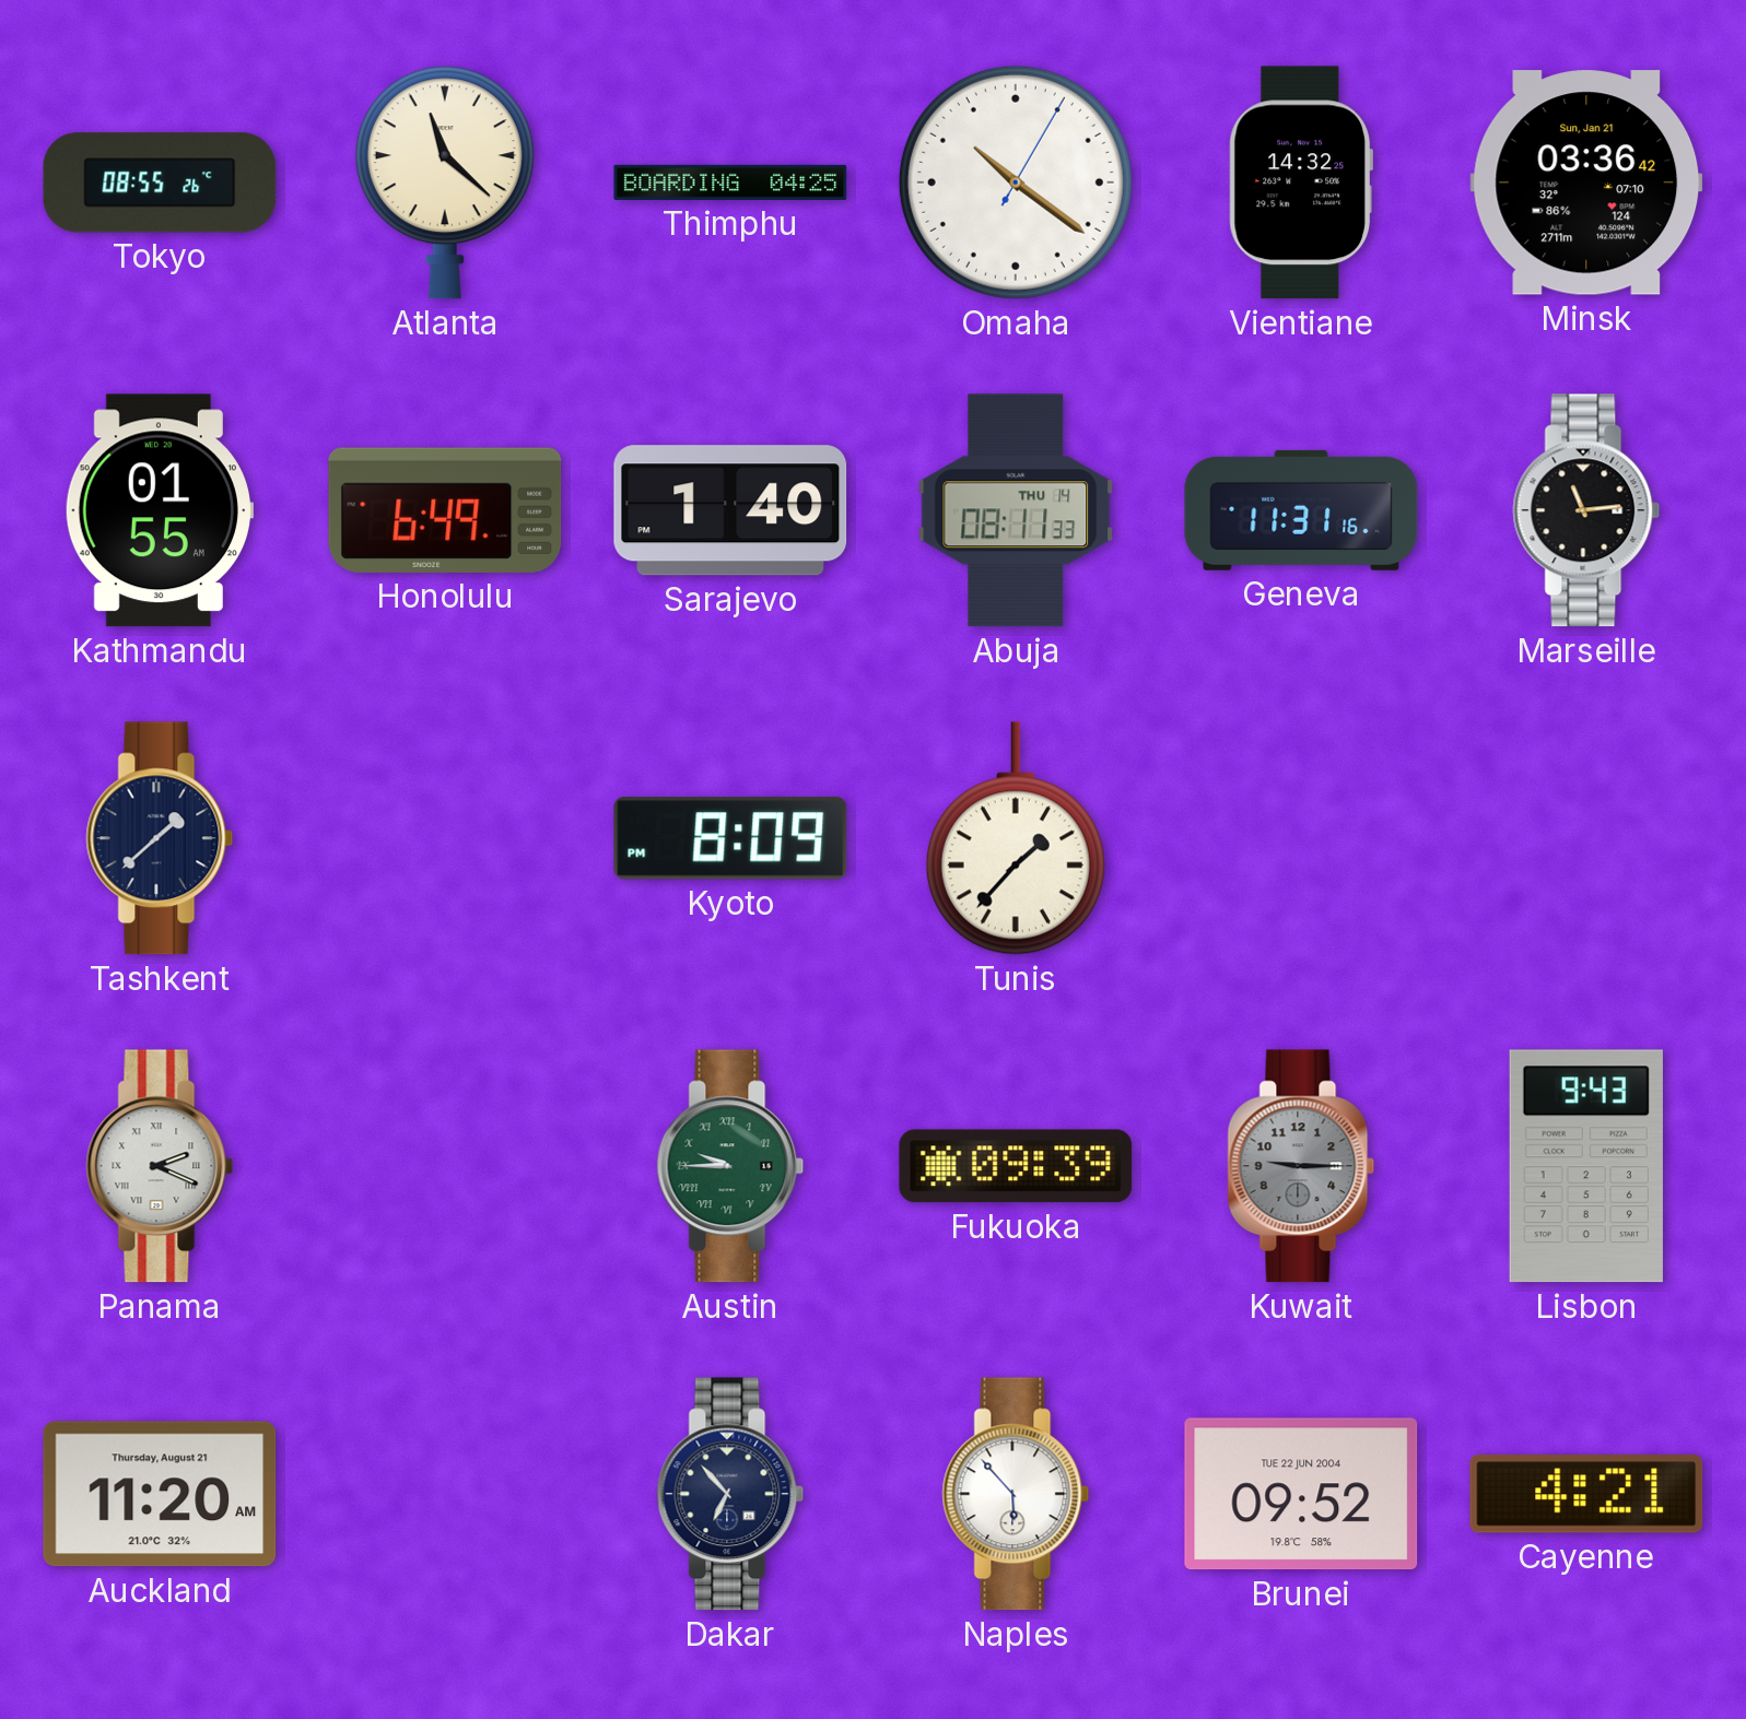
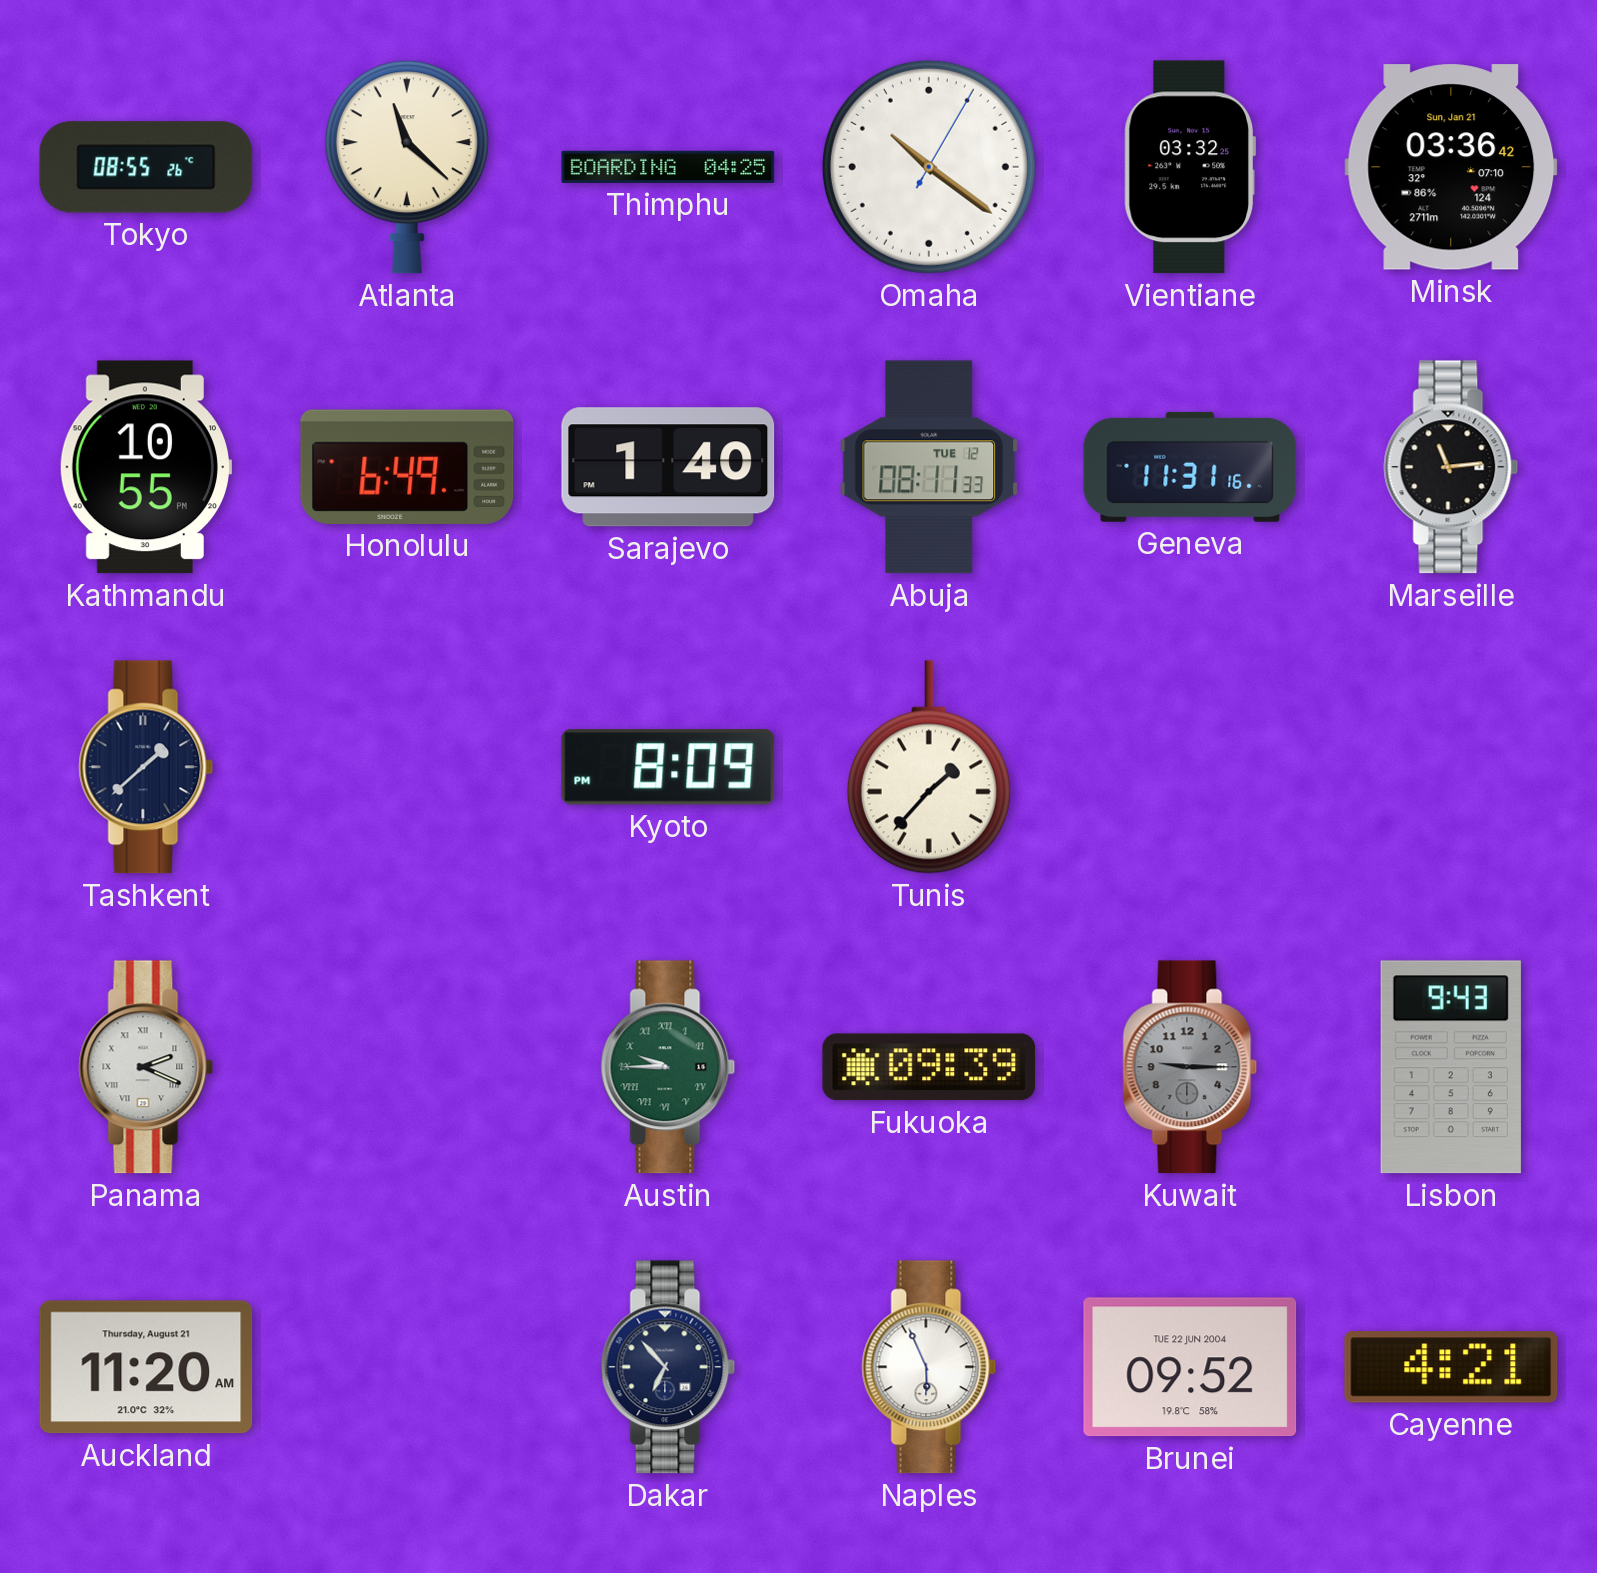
Vientiane: 14:32 -> 03:32
Kathmandu: 01:55 -> 10:55
Abuja date: THU 14 -> TUE 12
Naples: 5:53 -> 5:56
